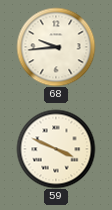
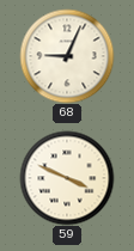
68: 9:44 -> 9:04
